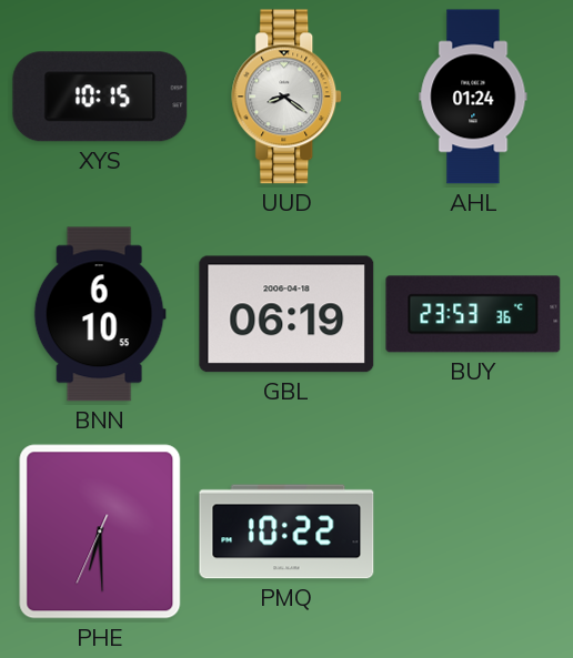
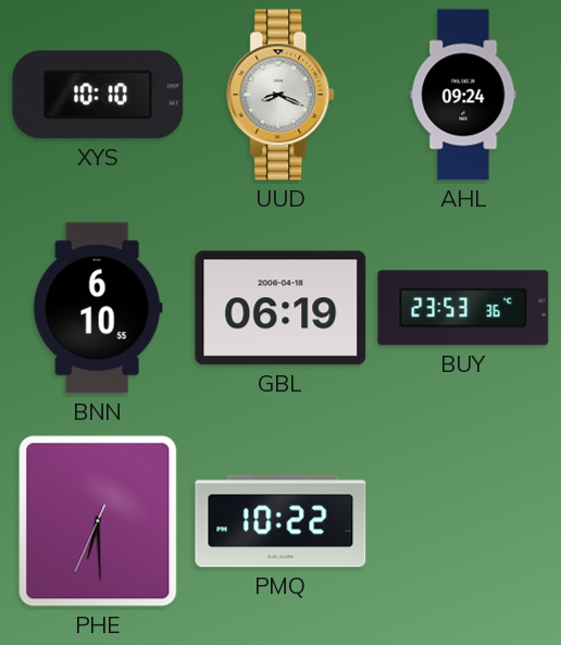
XYS: 10:15 -> 10:10
UUD: 8:21 -> 8:19
AHL: 01:24 -> 09:24
